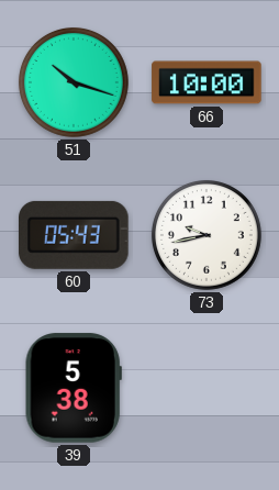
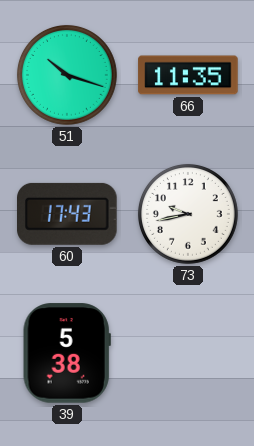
66: 10:00 -> 11:35
60: 05:43 -> 17:43
